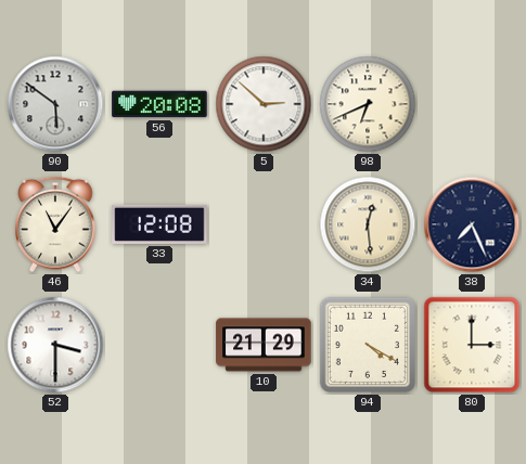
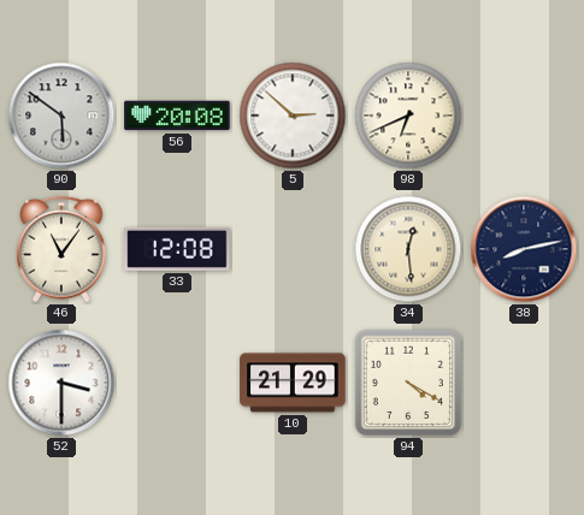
38: 7:26 -> 8:13
80: 3:00 -> none
